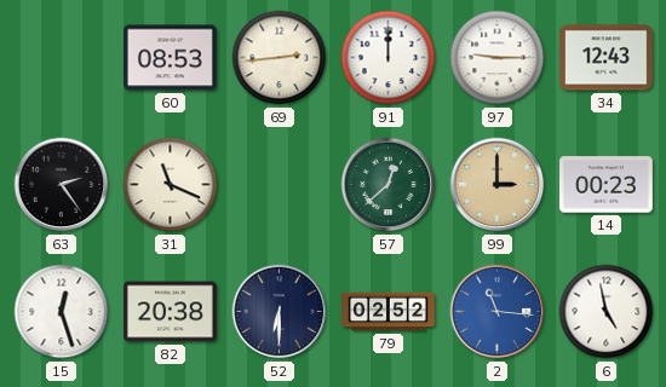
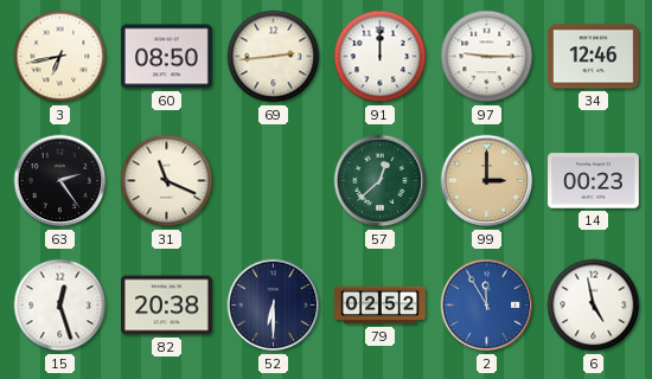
3: none -> 6:43
60: 08:53 -> 08:50
34: 12:43 -> 12:46
2: 11:16 -> 11:55
